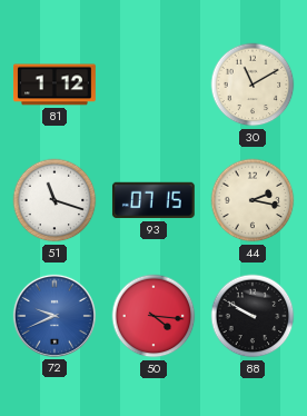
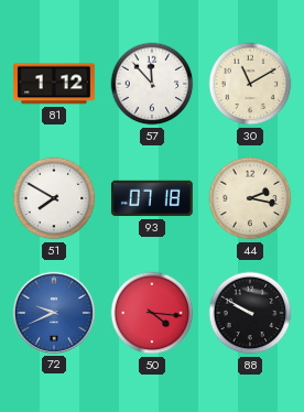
57: none -> 11:53
51: 11:18 -> 7:50
93: 07:15 -> 07:18
